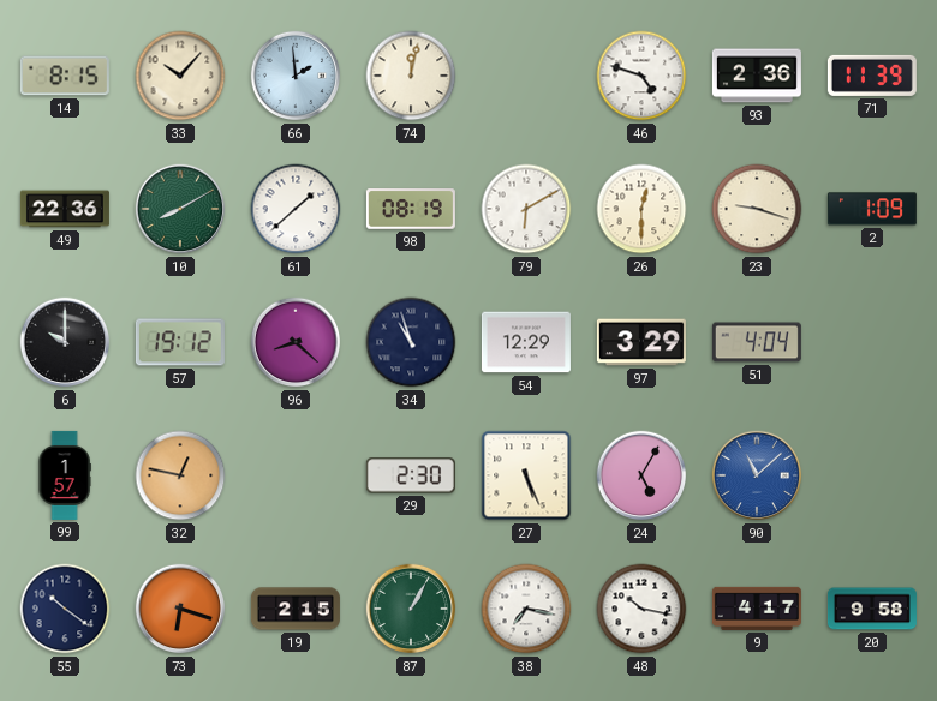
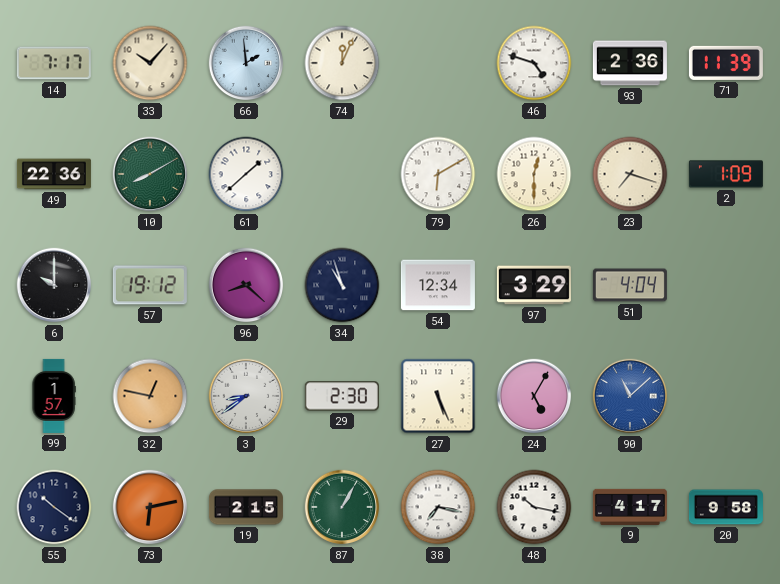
14: 8:15 -> 7:17
74: 12:02 -> 12:04
98: 08:19 -> none
23: 9:18 -> 7:18
54: 12:29 -> 12:34
3: none -> 8:39
73: 6:18 -> 6:13
